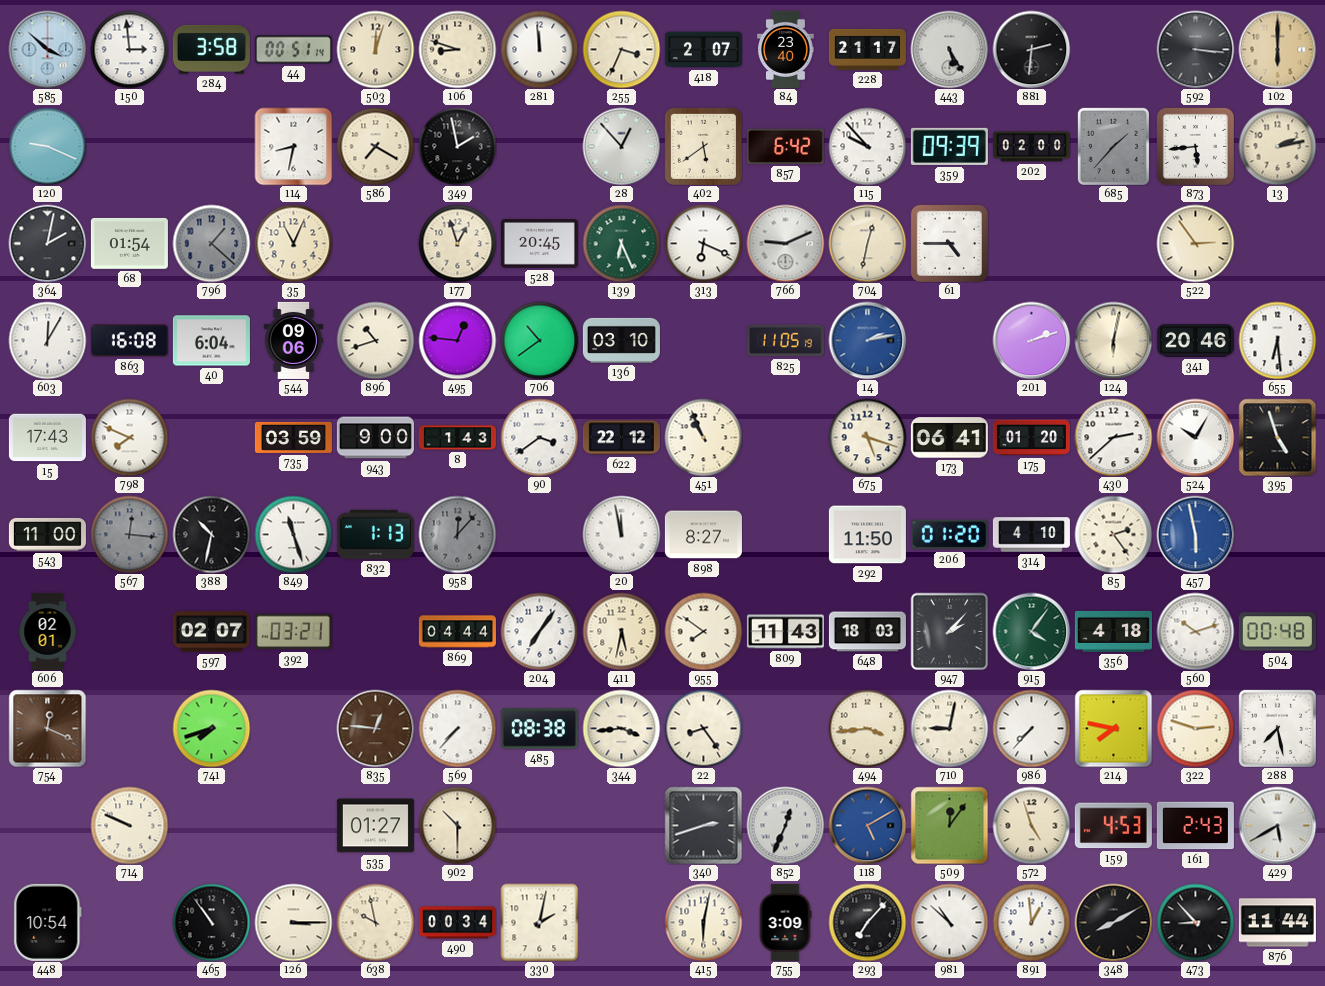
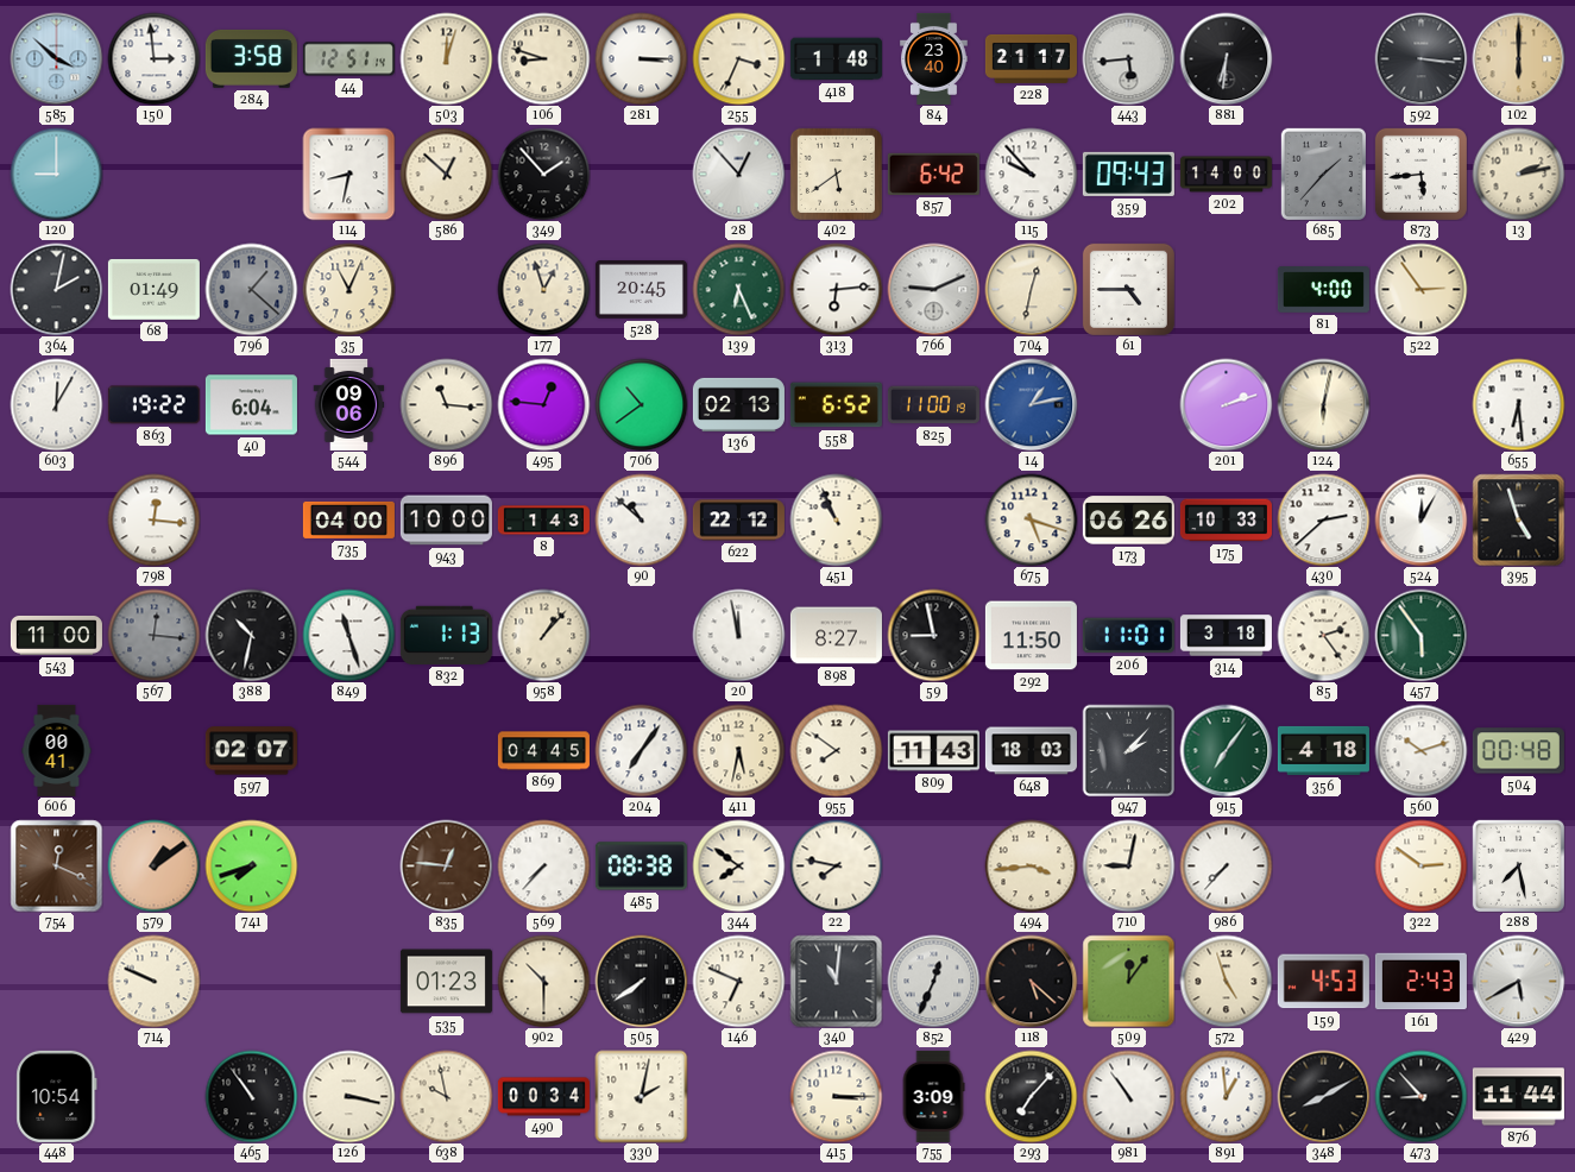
44: 00:51 -> 12:51
281: 11:59 -> 3:15
418: 2:07 -> 1:48
443: 5:25 -> 5:44
881: 2:31 -> 6:31
120: 9:19 -> 9:00
586: 7:20 -> 12:52
349: 1:58 -> 1:53
359: 09:39 -> 09:43
202: 02:00 -> 14:00
68: 01:54 -> 01:49
313: 6:19 -> 6:14
81: none -> 4:00
863: 16:08 -> 19:22
896: 10:42 -> 11:16
136: 03:10 -> 02:13
558: none -> 6:52
825: 11:05 -> 11:00
14: 2:13 -> 1:13
341: 20:46 -> none
15: 17:43 -> none
798: 7:49 -> 12:16
735: 03:59 -> 04:00
943: 9:00 -> 10:00
90: 3:39 -> 10:52
173: 06:41 -> 06:26
175: 01:20 -> 10:33
524: 10:05 -> 12:05
958: 12:07 -> 1:07
958 dial: grey -> cream
59: none -> 8:58
206: 01:20 -> 11:01
314: 4:10 -> 3:18
457: 5:58 -> 5:54
457 dial: blue -> green
606: 02:01 -> 00:41
392: 03:21 -> none
869: 04:44 -> 04:45
915: 4:06 -> 7:06
579: none -> 1:09
344: 3:44 -> 7:51
22: 8:24 -> 7:47
214: 7:47 -> none
322: 2:48 -> 2:51
535: 01:27 -> 01:23
505: none -> 7:39
146: none -> 6:49
340: 2:42 -> 11:01
118: 5:10 -> 5:22
118 dial: blue -> black
126: 3:15 -> 3:17
415: 6:02 -> 3:15
981: 10:52 -> 10:54
